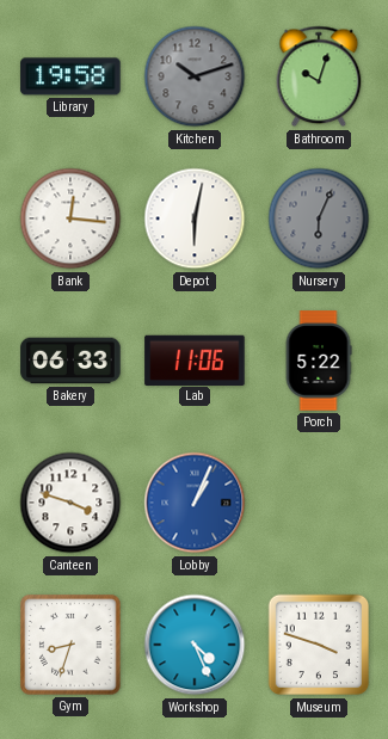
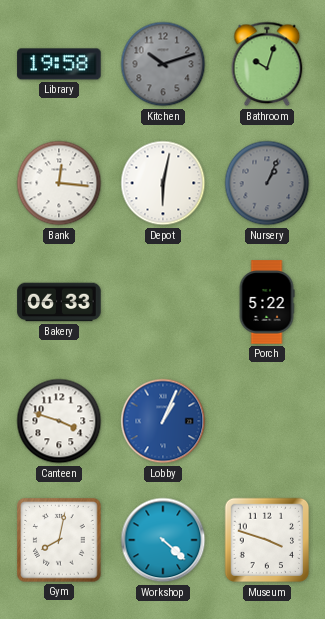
Nursery: 6:04 -> 1:04
Lab: 11:06 -> none
Gym: 8:33 -> 8:02
Workshop: 4:26 -> 4:22
